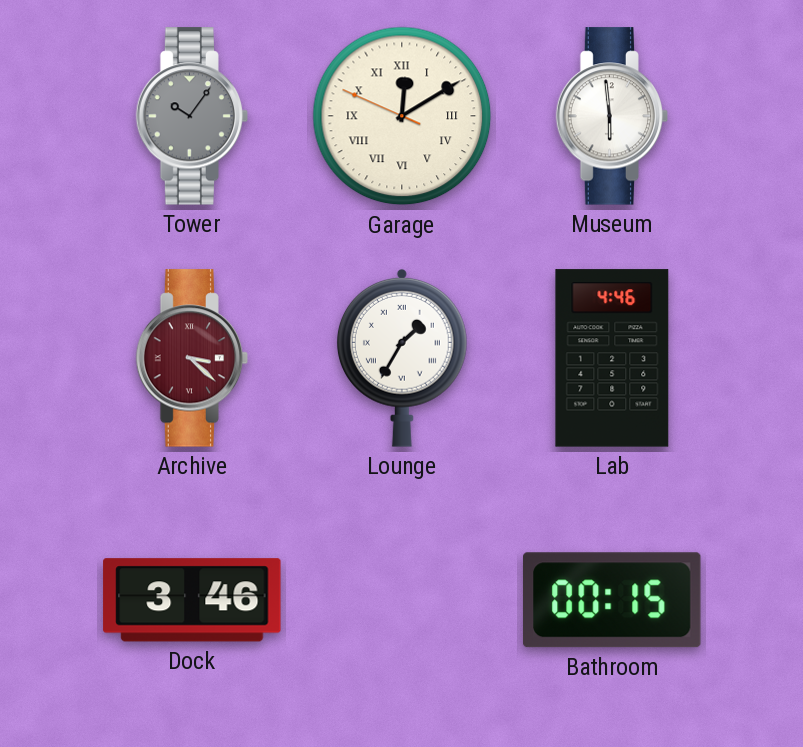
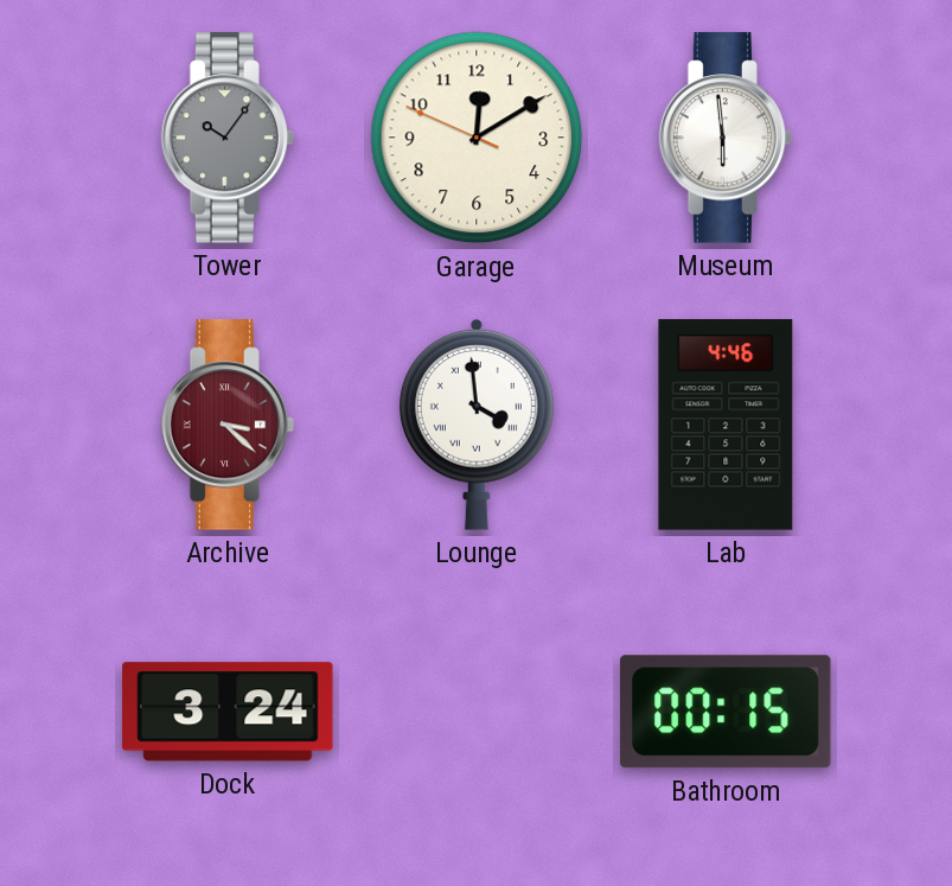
Garage numerals: Roman -> Arabic
Lounge: 1:35 -> 3:59
Dock: 3:46 -> 3:24
